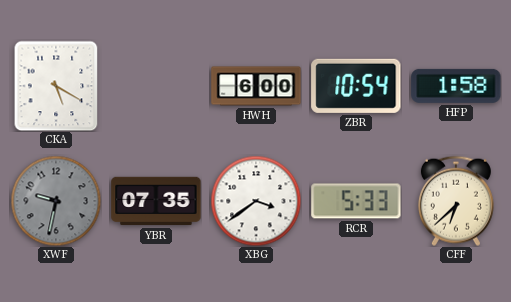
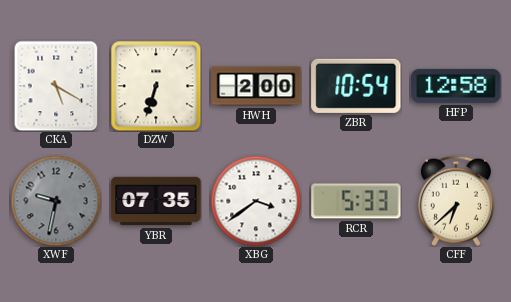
DZW: none -> 6:33
HWH: 6:00 -> 2:00
HFP: 1:58 -> 12:58
